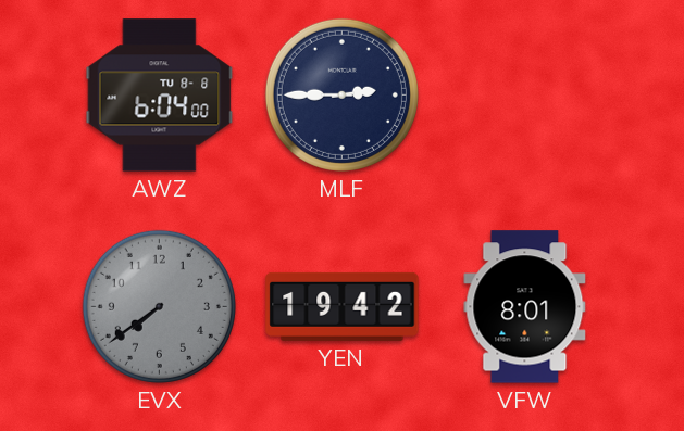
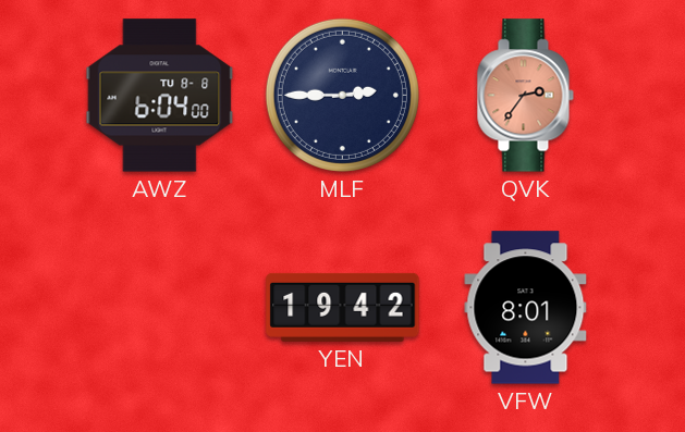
QVK: none -> 2:36
EVX: 7:39 -> none
